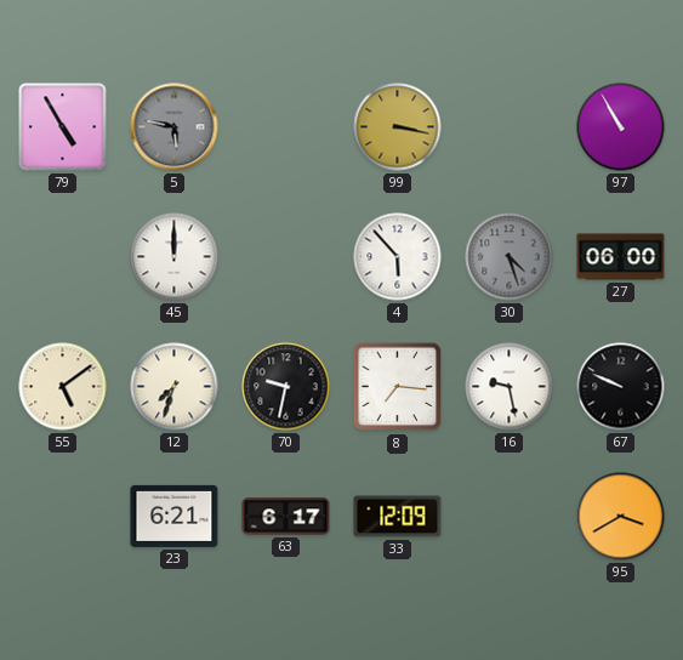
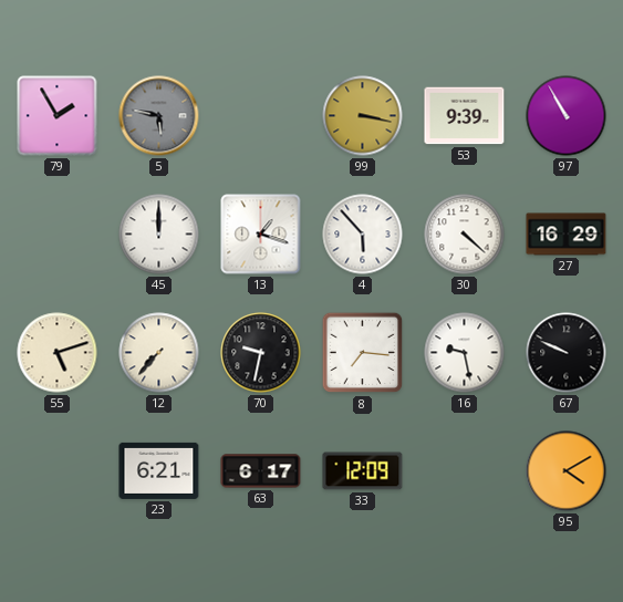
79: 4:55 -> 1:55
53: none -> 9:39
13: none -> 1:18
30: 4:27 -> 4:22
30 dial: grey -> white
27: 06:00 -> 16:29
55: 5:09 -> 5:12
12: 7:33 -> 7:37
95: 3:40 -> 4:10
